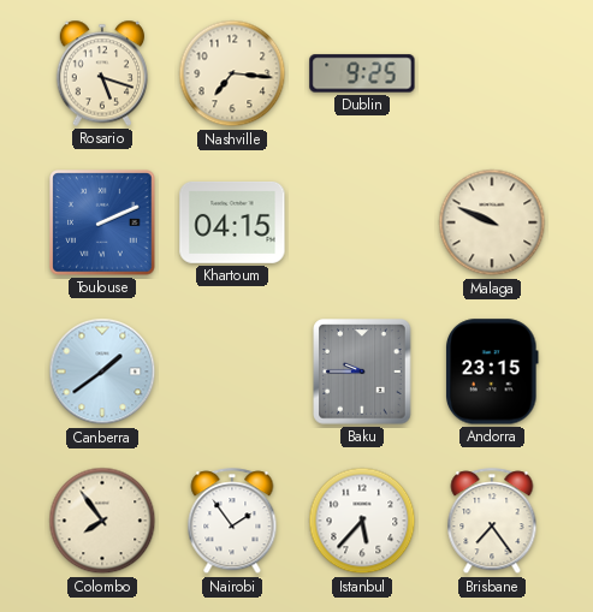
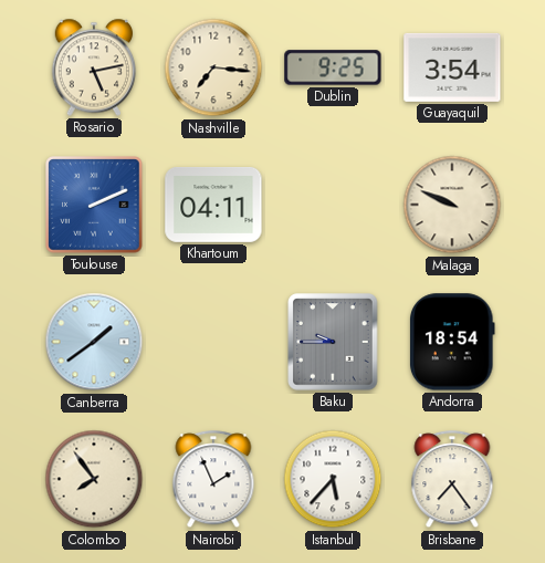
Rosario: 5:18 -> 5:13
Guayaquil: none -> 3:54
Khartoum: 04:15 -> 04:11
Andorra: 23:15 -> 18:54
Nairobi: 1:54 -> 1:56
